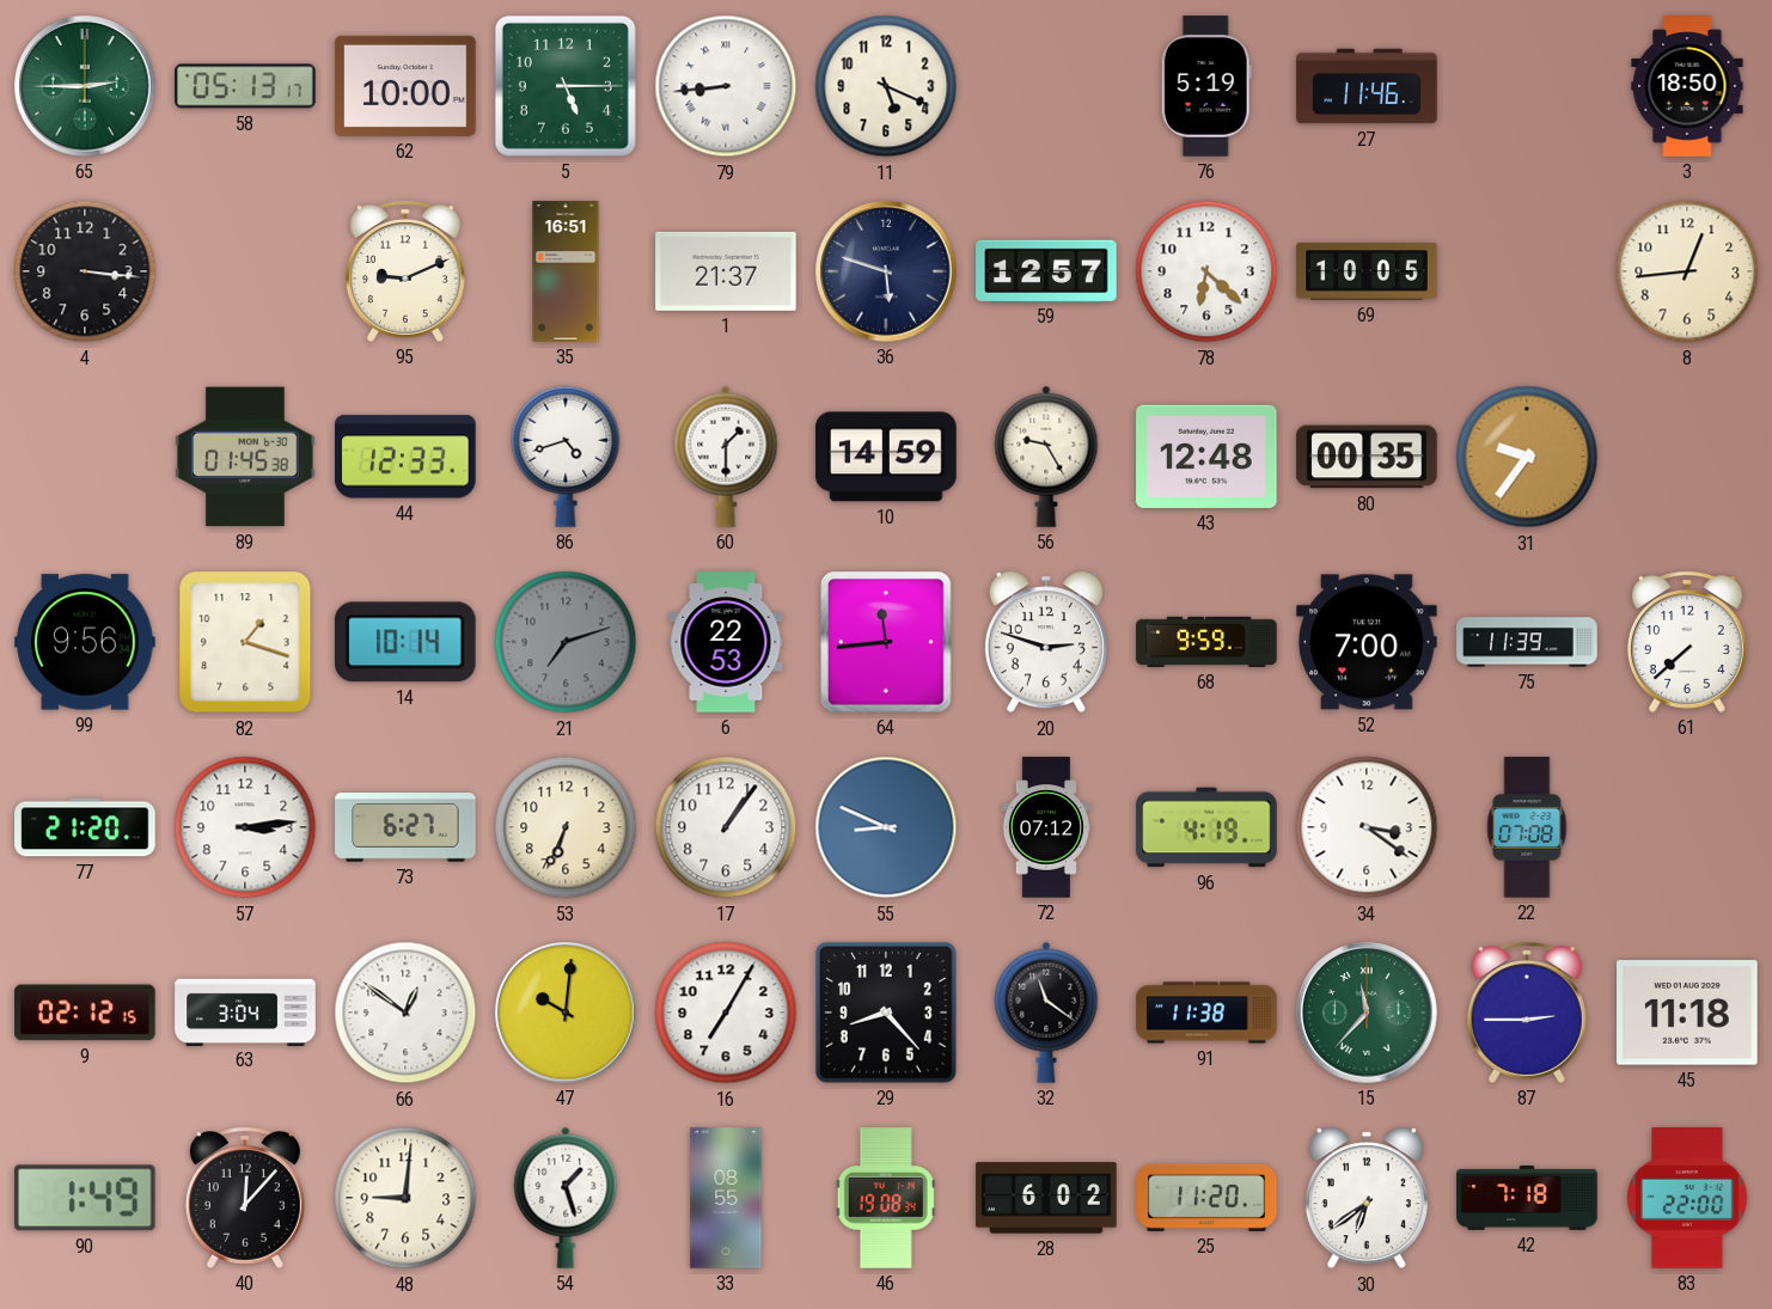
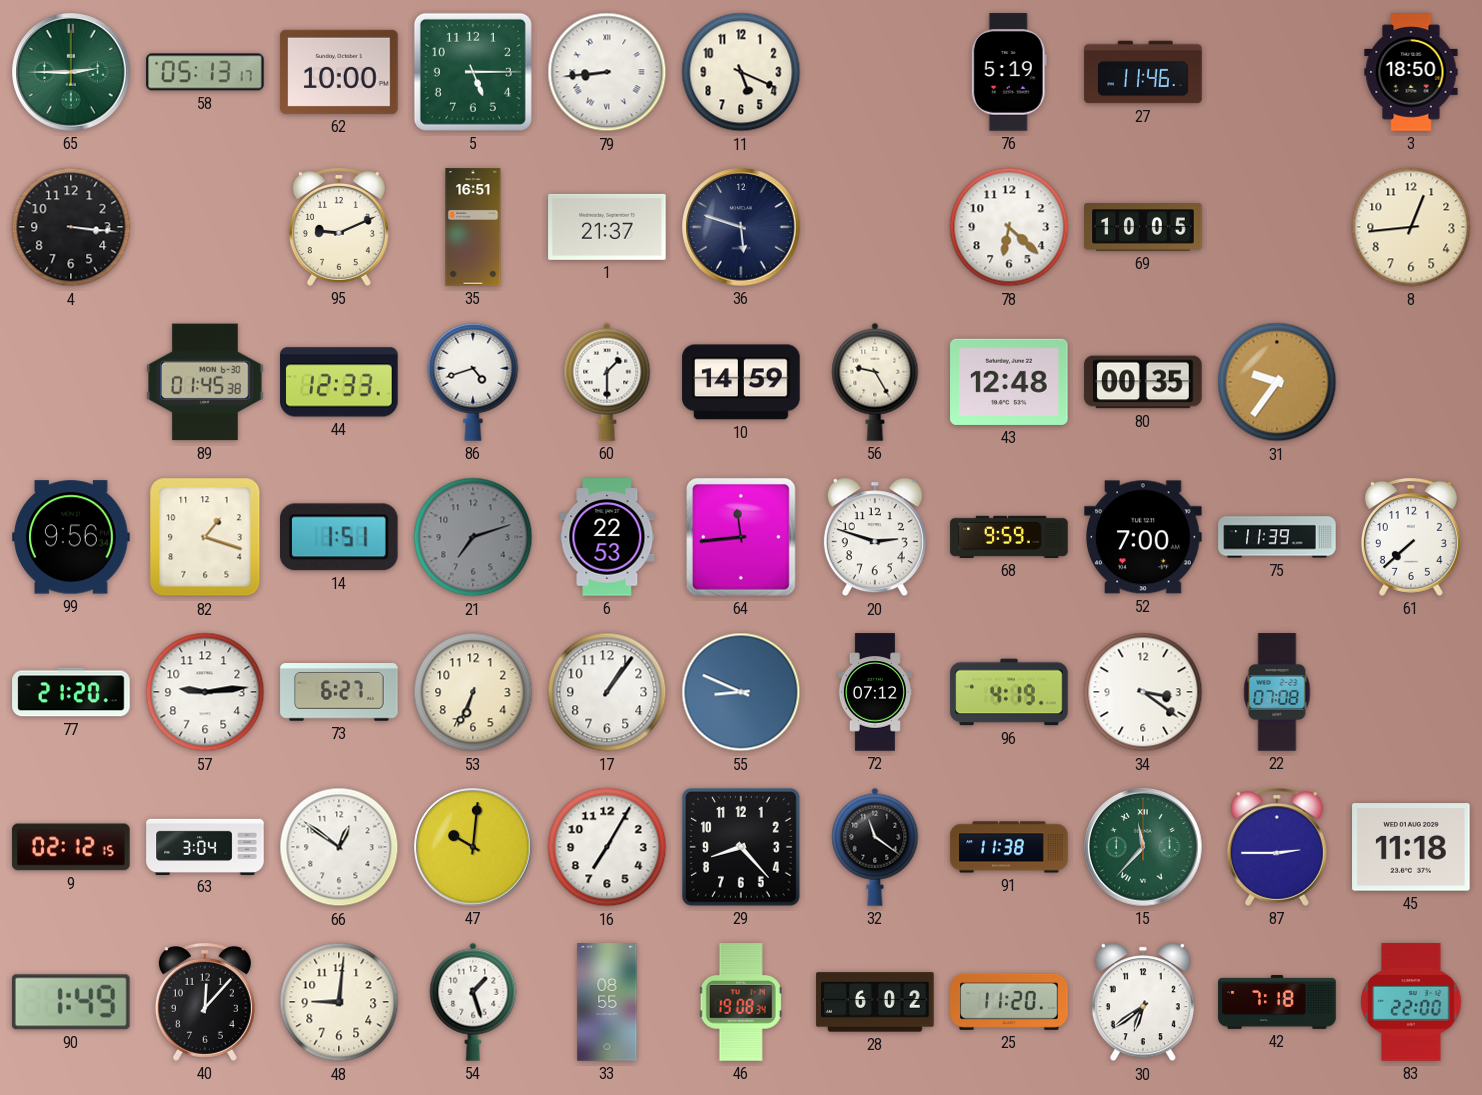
59: 12:57 -> none
14: 10:14 -> 1:51
57: 3:14 -> 9:14
